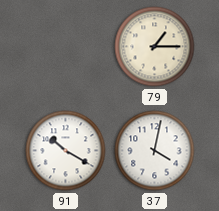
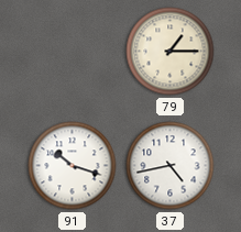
91: 10:20 -> 10:18
37: 4:02 -> 4:43
